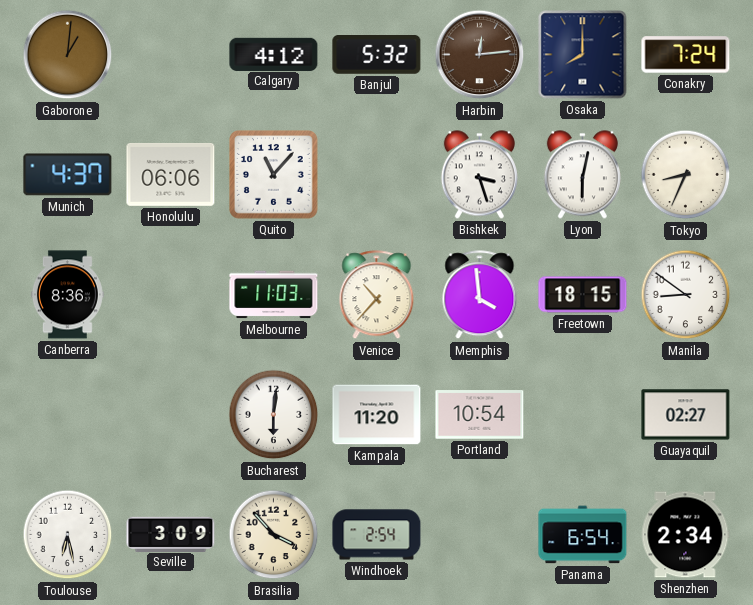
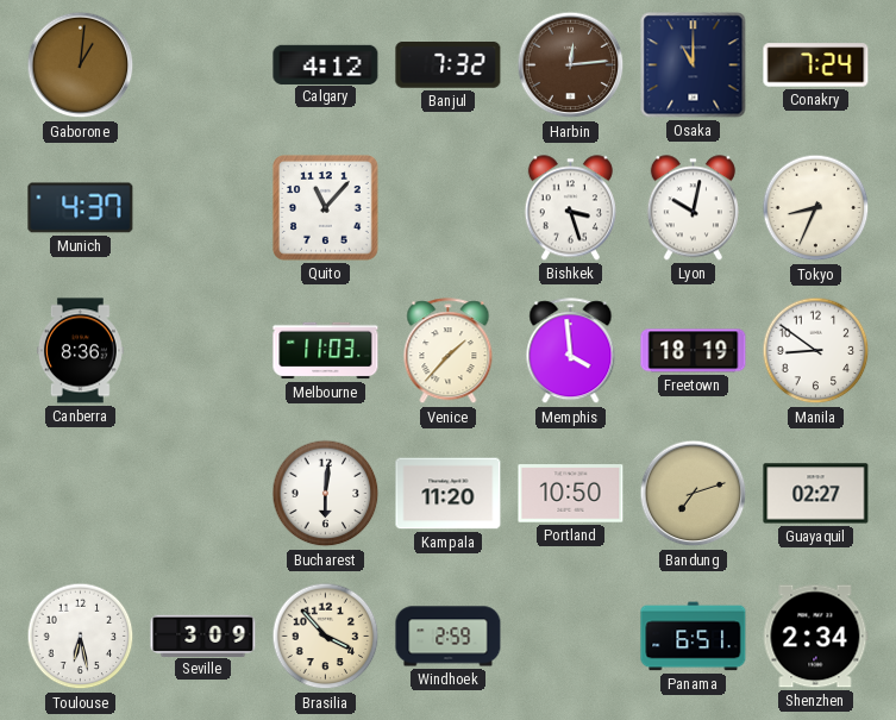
Banjul: 5:32 -> 7:32
Osaka: 8:00 -> 11:00
Honolulu: 06:06 -> none
Lyon: 6:02 -> 10:02
Venice: 10:37 -> 1:37
Freetown: 18:15 -> 18:19
Portland: 10:54 -> 10:50
Bandung: none -> 7:12
Windhoek: 2:54 -> 2:59
Panama: 6:54 -> 6:51
